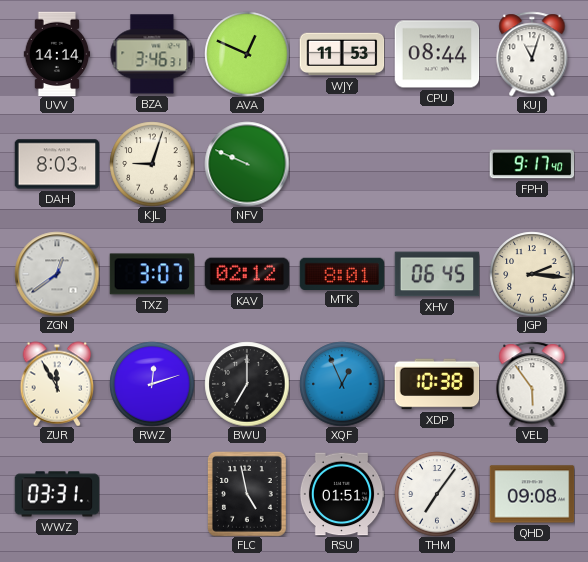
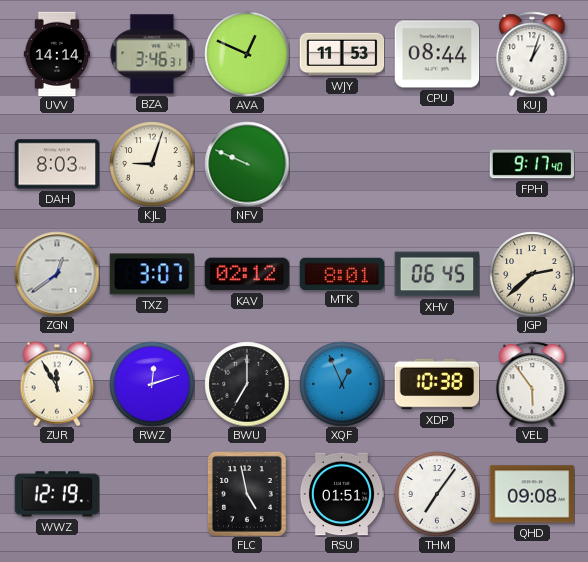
KUJ: 11:03 -> 1:03
JGP: 2:16 -> 2:38
WWZ: 03:31 -> 12:19
